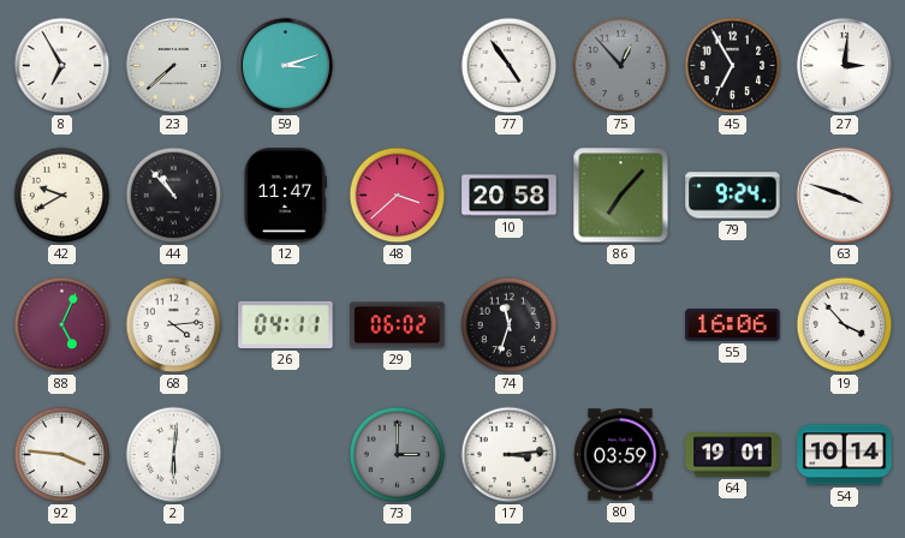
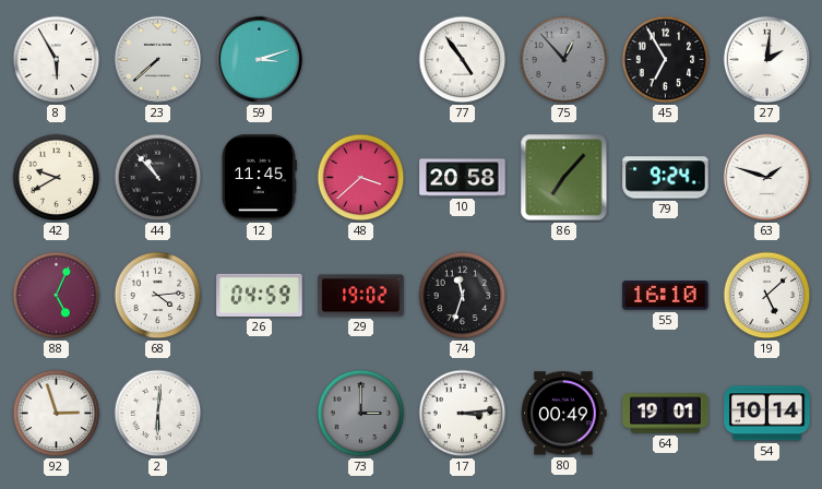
8: 6:55 -> 5:55
27: 3:01 -> 2:01
12: 11:47 -> 11:45
63: 3:48 -> 1:48
26: 04:11 -> 04:59
29: 06:02 -> 19:02
55: 16:06 -> 16:10
19: 3:53 -> 5:08
92: 3:46 -> 2:57
80: 03:59 -> 00:49
